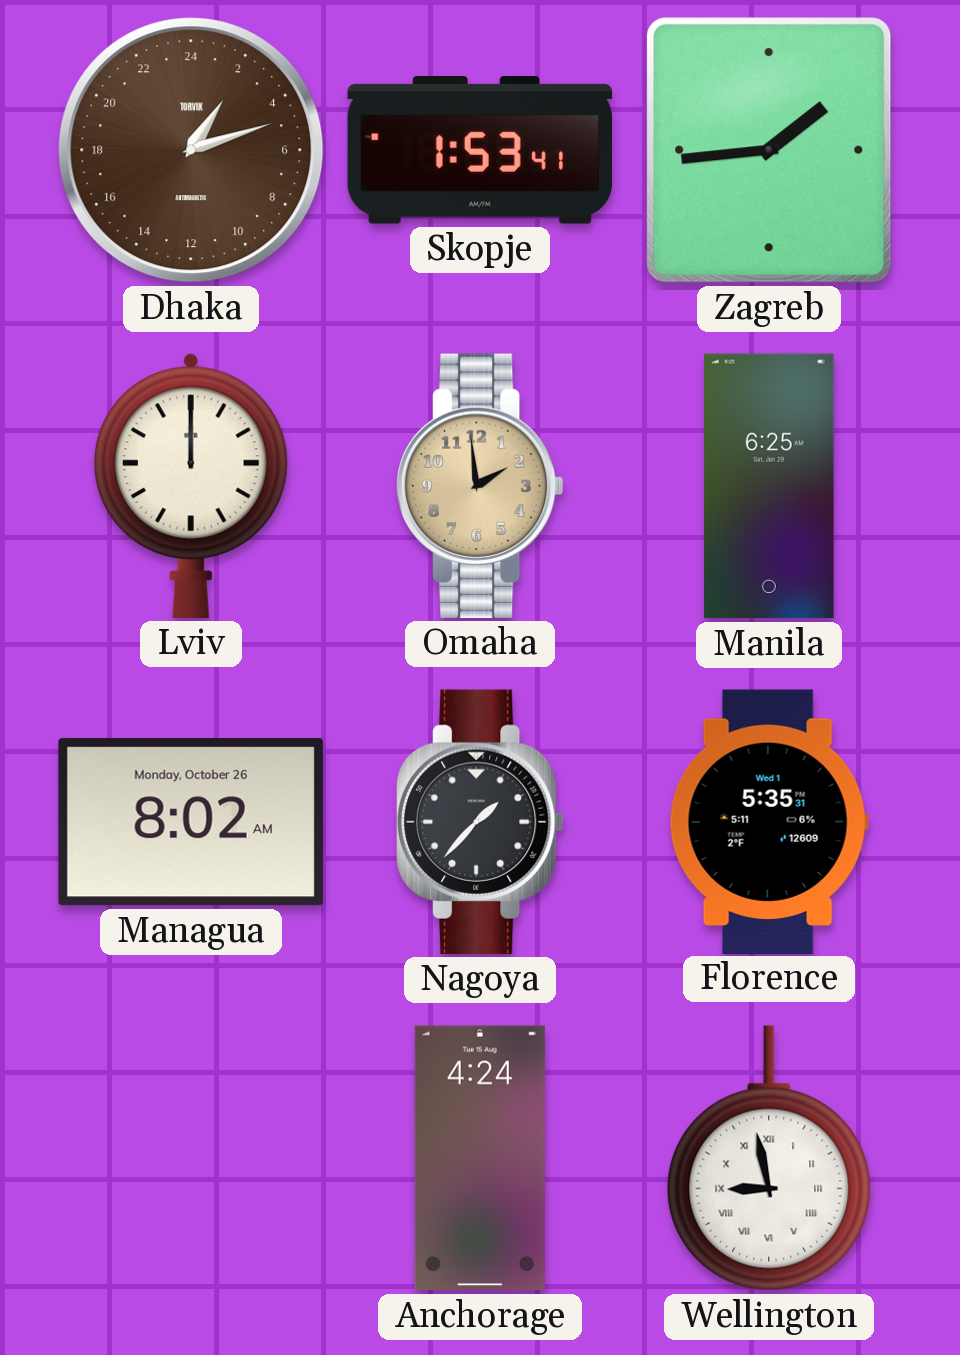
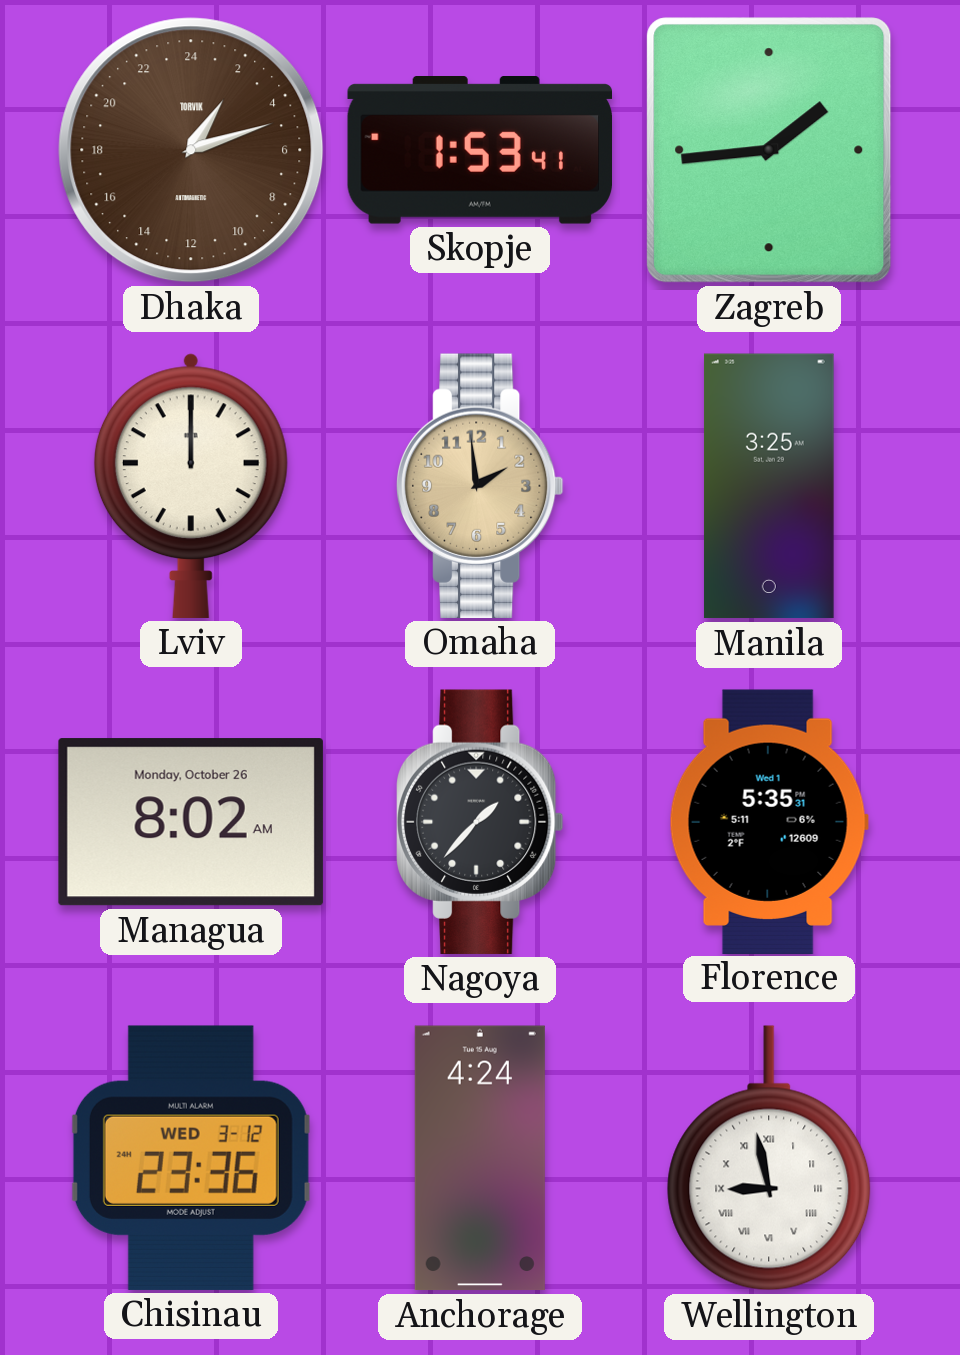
Manila: 6:25 -> 3:25
Chisinau: none -> 23:36
